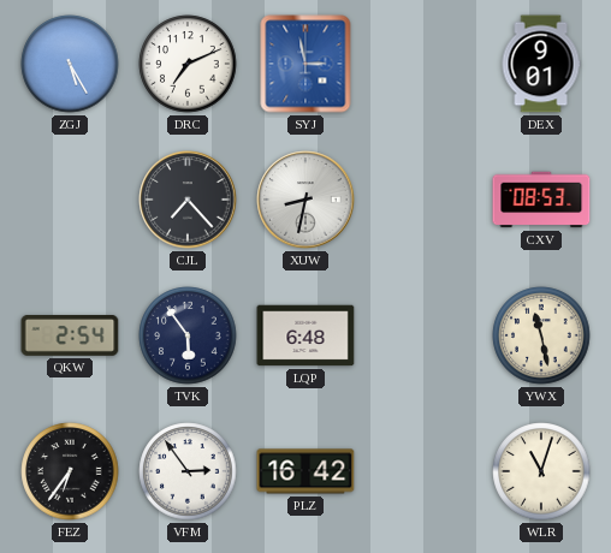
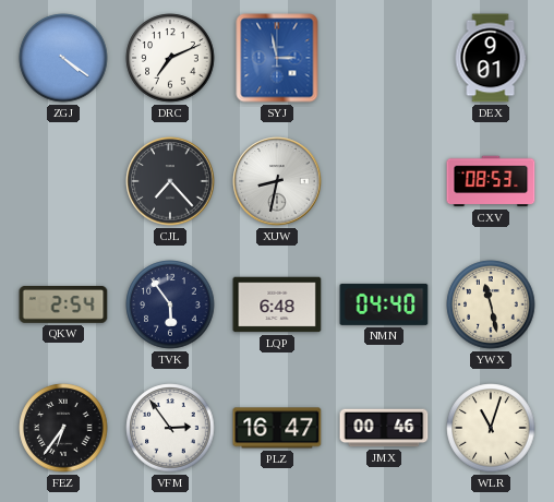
ZGJ: 5:25 -> 4:21
NMN: none -> 04:40
PLZ: 16:42 -> 16:47
JMX: none -> 00:46
